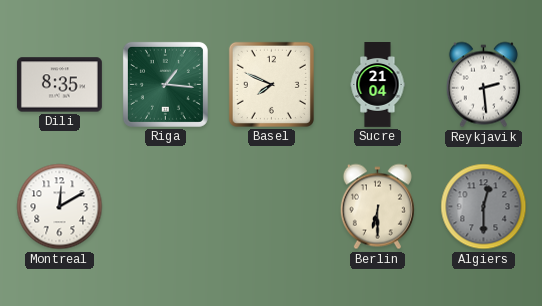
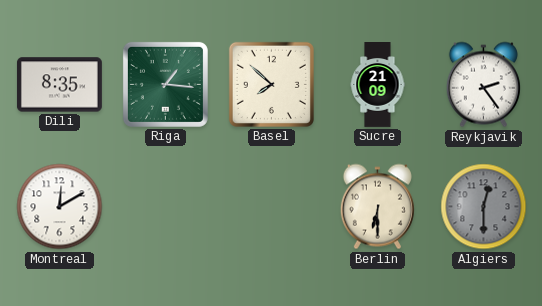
Basel: 7:49 -> 7:52
Sucre: 21:04 -> 21:09
Reykjavik: 2:29 -> 2:24
